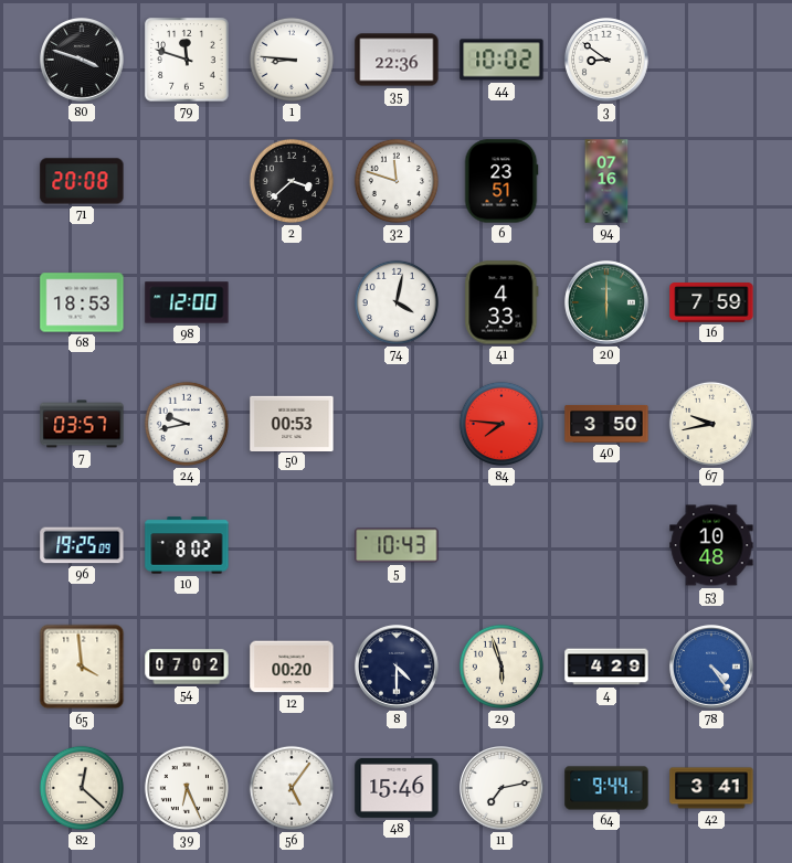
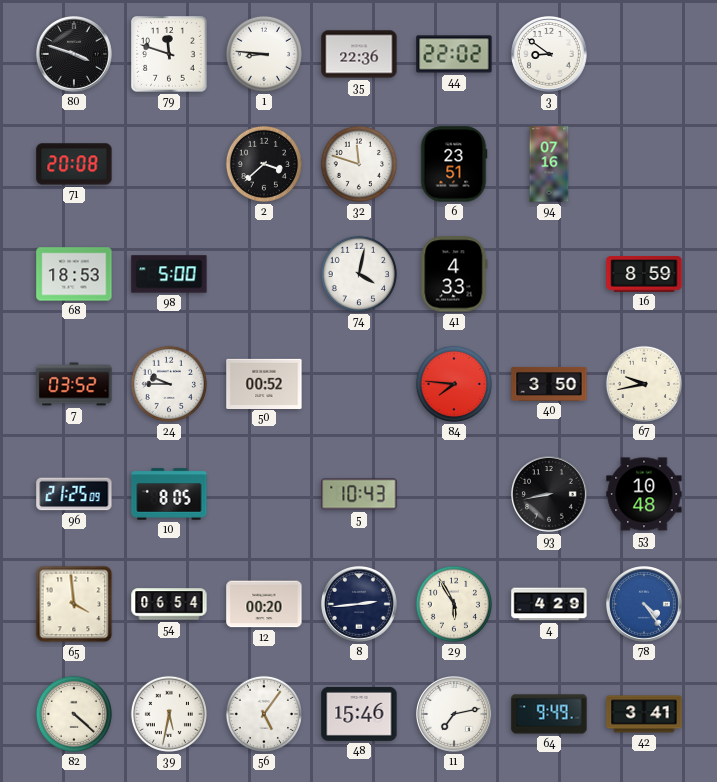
44: 10:02 -> 22:02
98: 12:00 -> 5:00
20: 6:00 -> none
16: 7:59 -> 8:59
7: 03:57 -> 03:52
24: 9:43 -> 9:45
50: 00:53 -> 00:52
96: 19:25 -> 21:25
10: 8:02 -> 8:05
93: none -> 8:43
54: 07:02 -> 06:54
8: 4:30 -> 2:44
29: 5:57 -> 5:55
82: 12:22 -> 4:22
39: 6:26 -> 5:32
64: 9:44 -> 9:49
